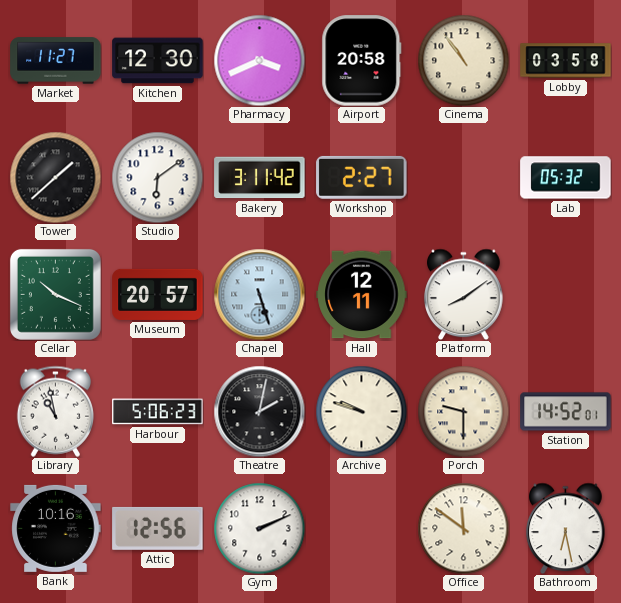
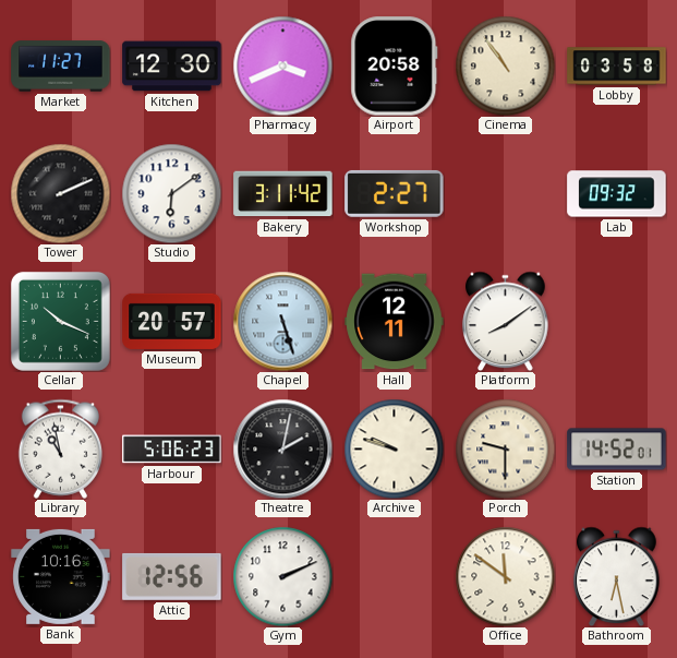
Tower: 1:38 -> 2:11
Lab: 05:32 -> 09:32
